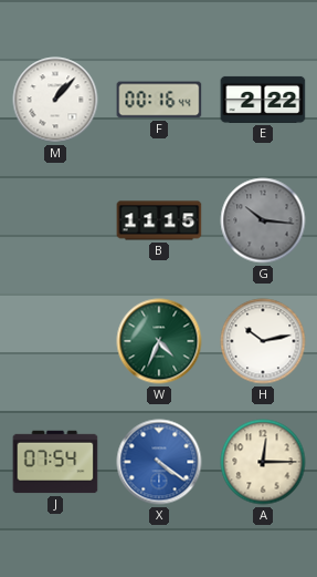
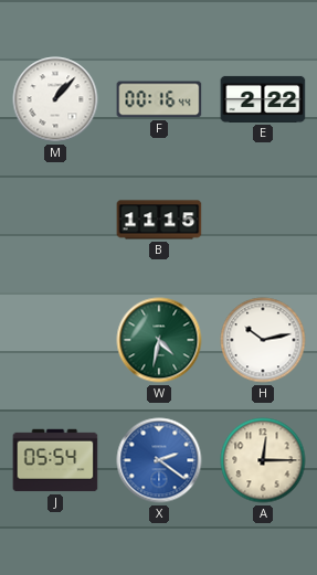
G: 10:16 -> none
W: 4:34 -> 4:32
J: 07:54 -> 05:54
X: 4:21 -> 2:21
